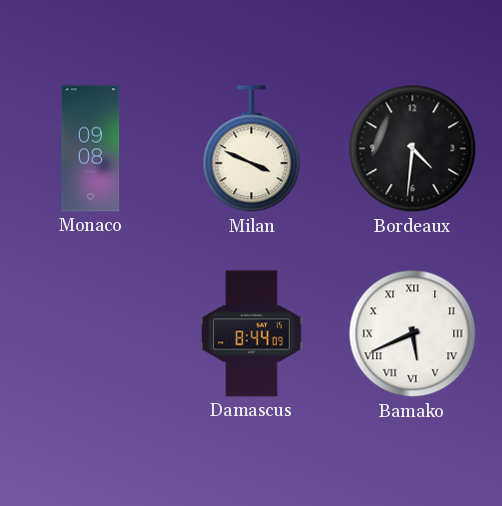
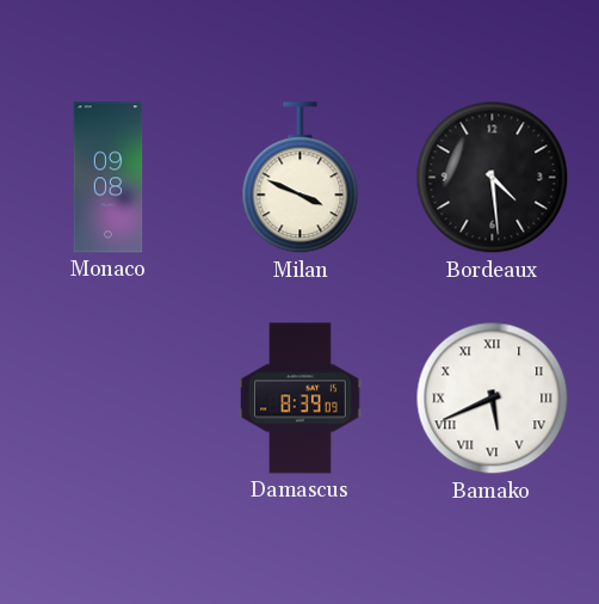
Bordeaux: 4:31 -> 4:29
Damascus: 8:44 -> 8:39
